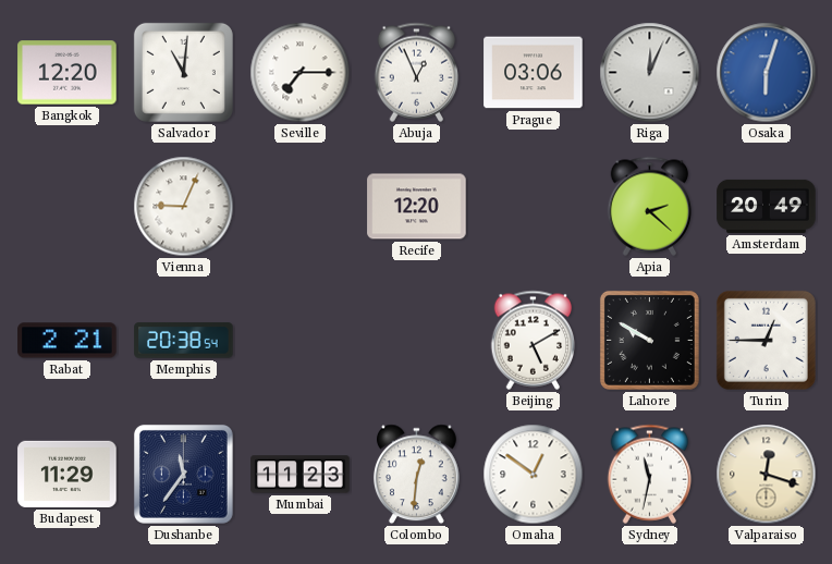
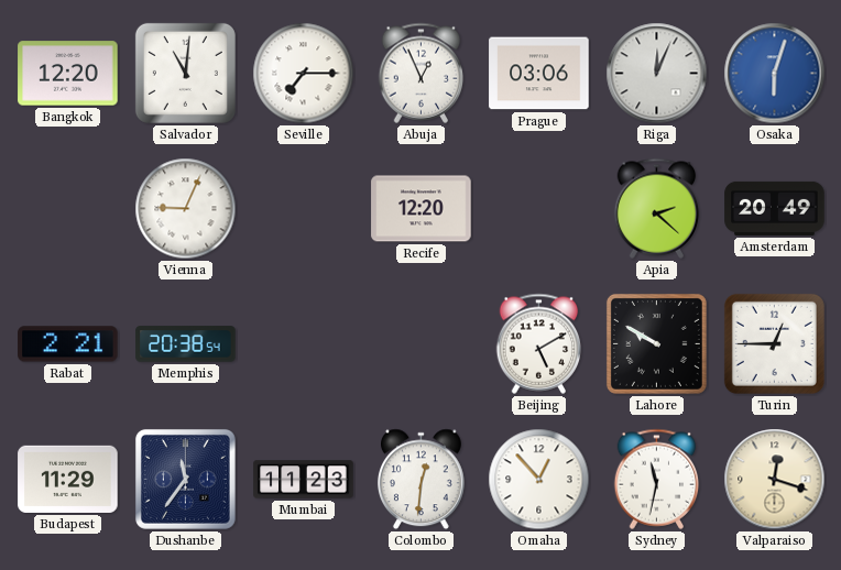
Omaha: 12:51 -> 12:53
